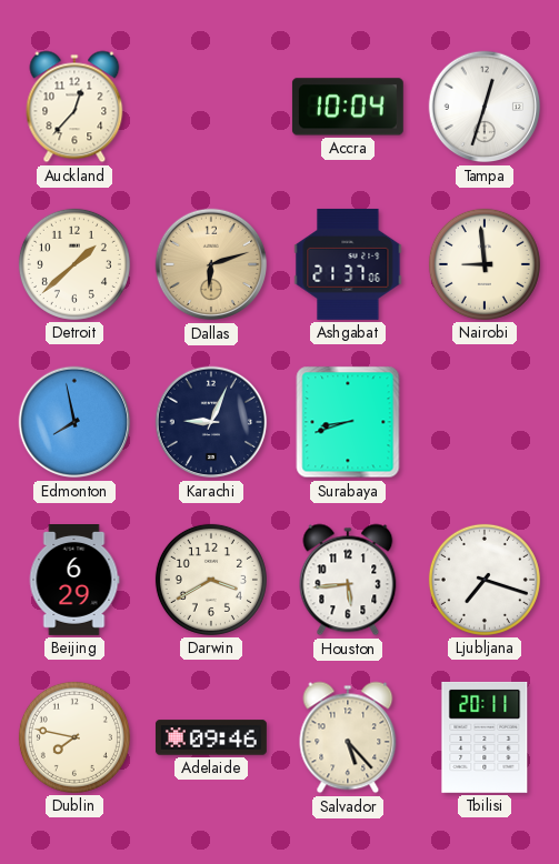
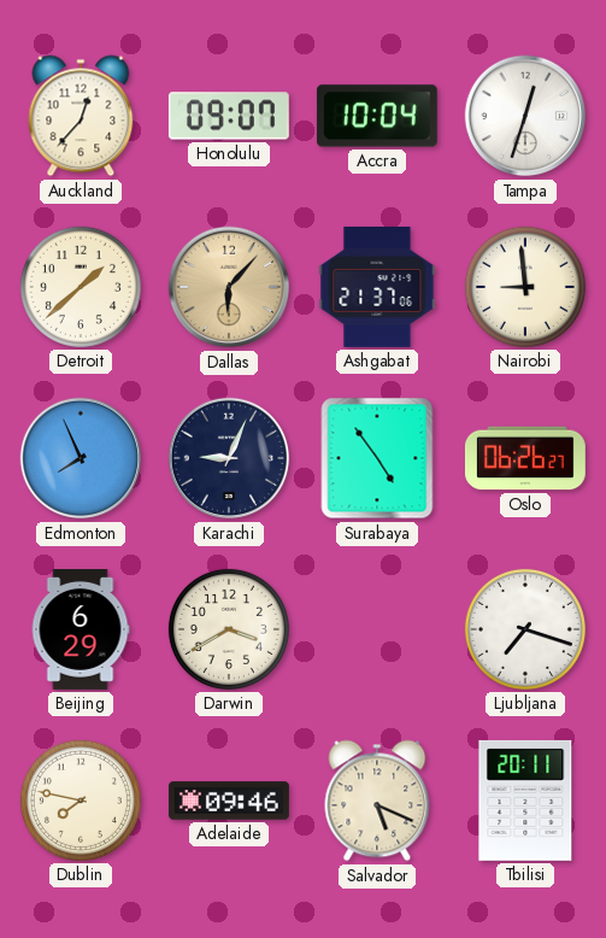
Honolulu: none -> 09:07
Dallas: 6:12 -> 6:07
Edmonton: 7:58 -> 7:56
Surabaya: 8:42 -> 4:54
Oslo: none -> 06:26
Houston: 5:44 -> none
Salvador: 5:23 -> 5:19
